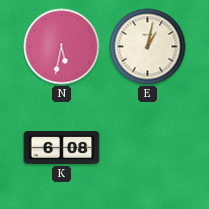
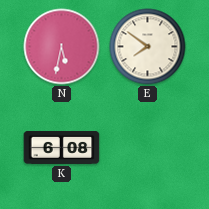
E: 1:02 -> 7:51
